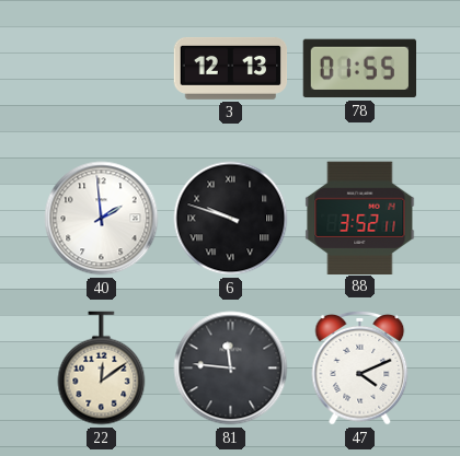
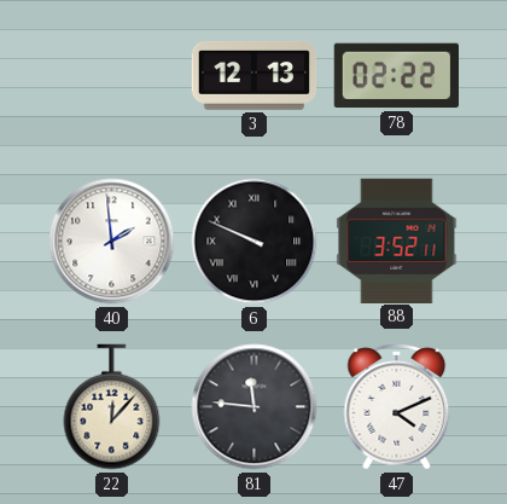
78: 01:55 -> 02:22
6: 9:48 -> 9:49
22: 12:09 -> 12:07
